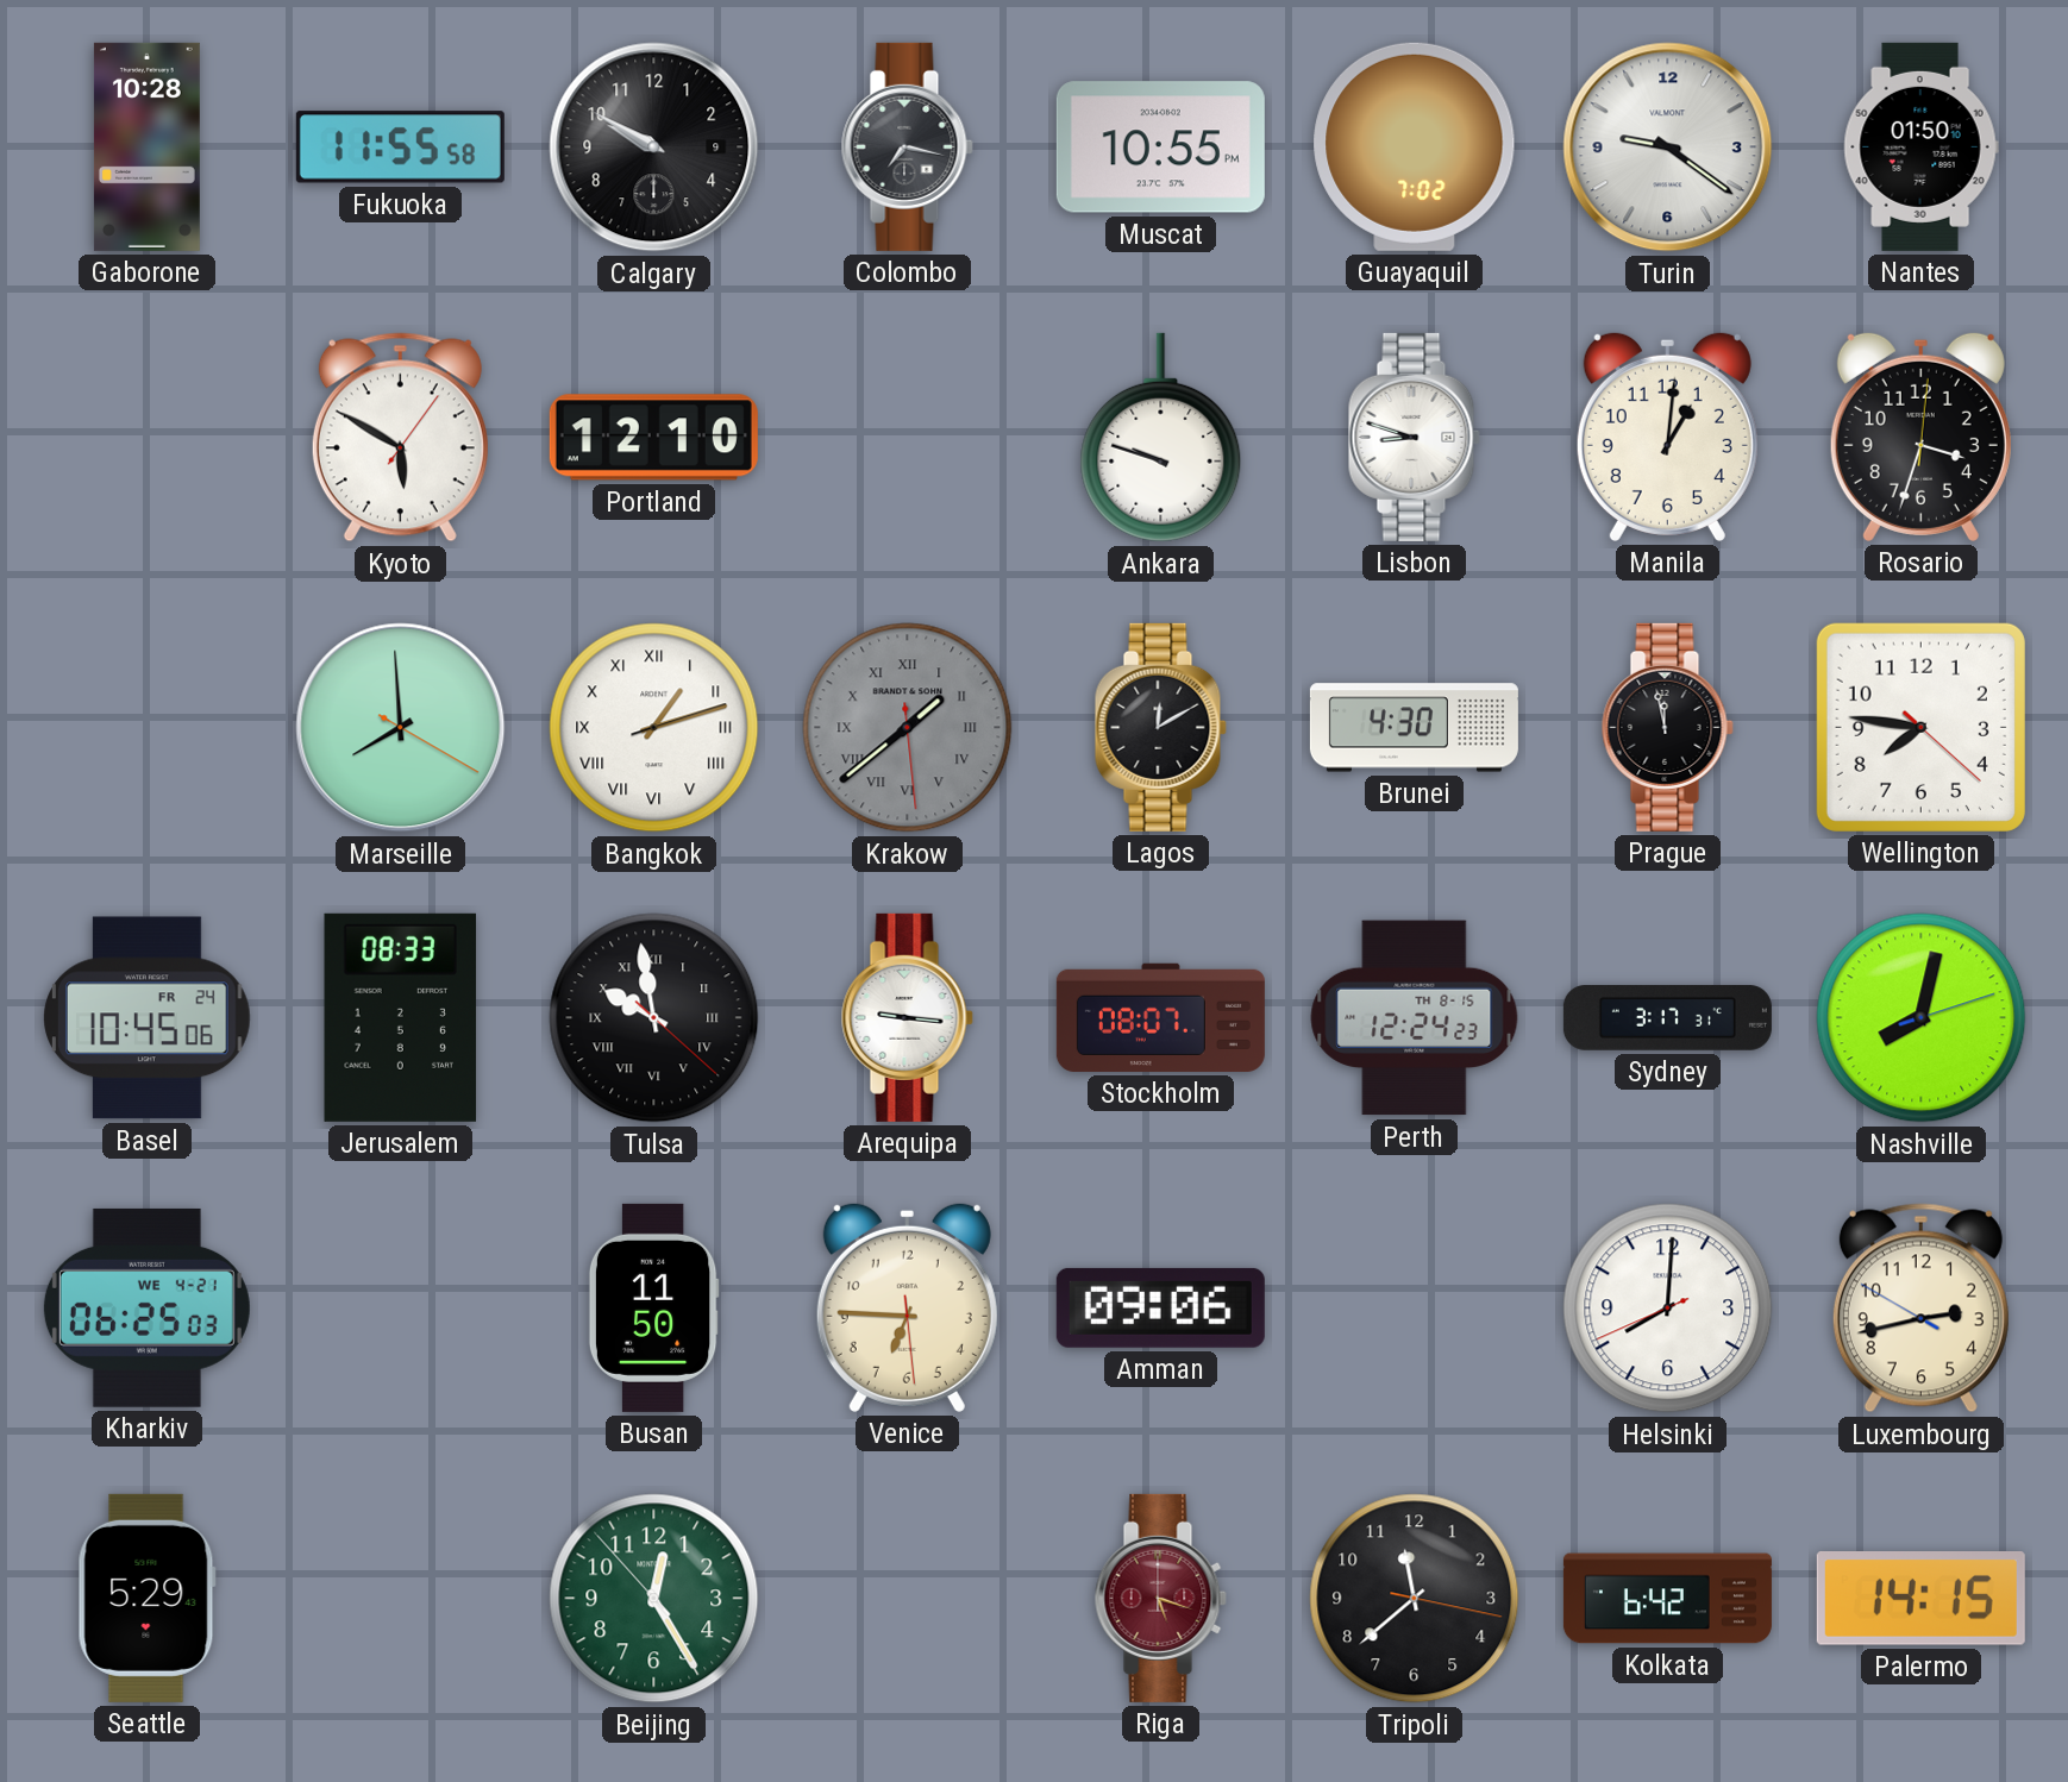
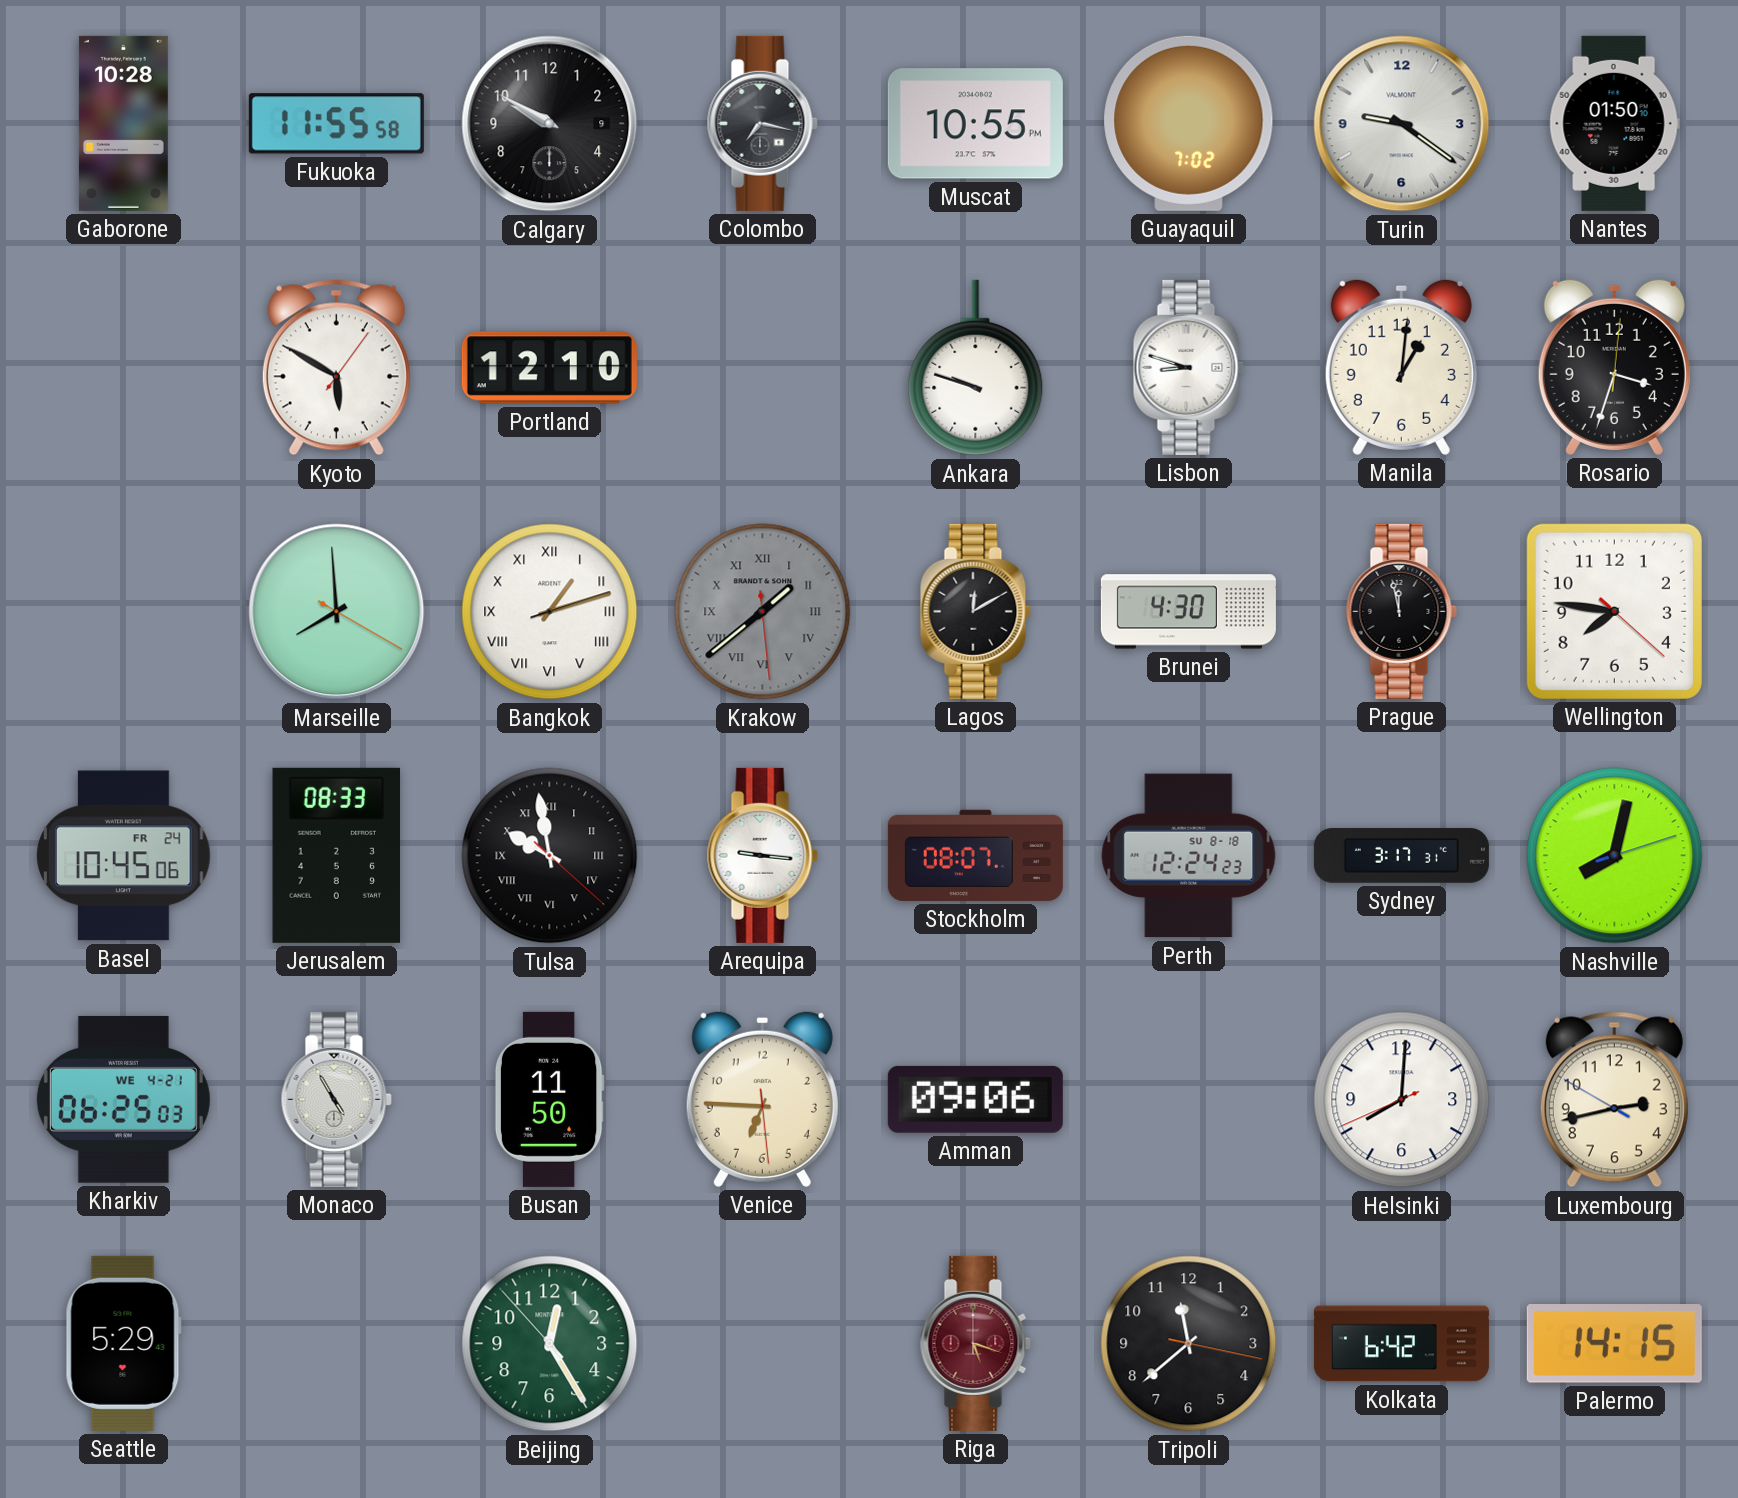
Perth date: TH 8-15 -> SU 8-18
Monaco: none -> 4:55
